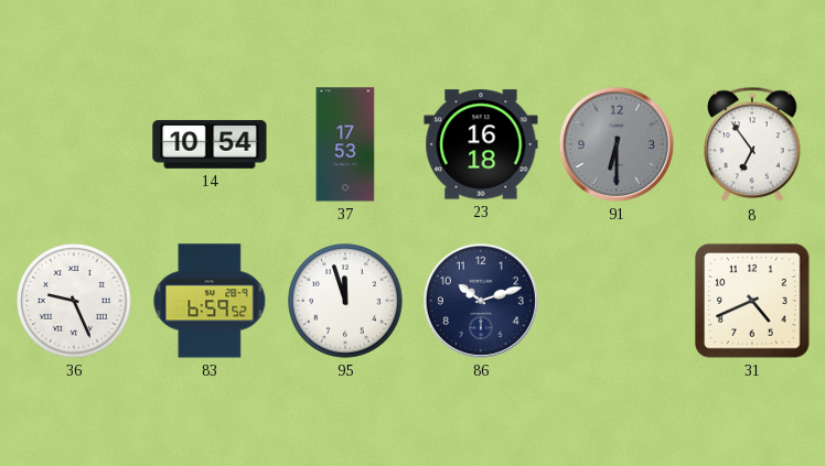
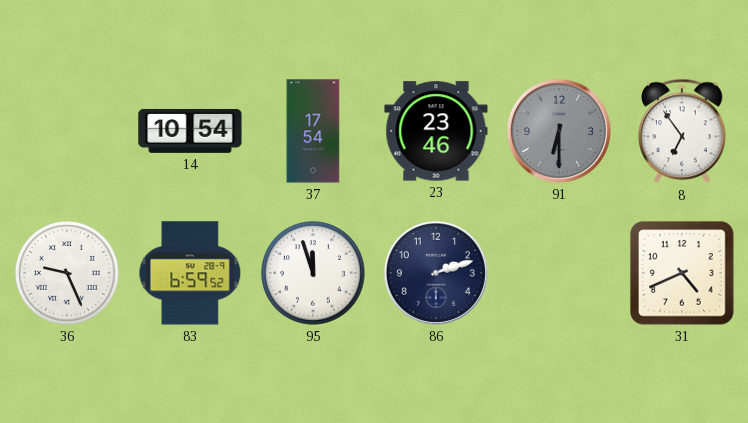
37: 17:53 -> 17:54
23: 16:18 -> 23:46
86: 10:12 -> 2:12
